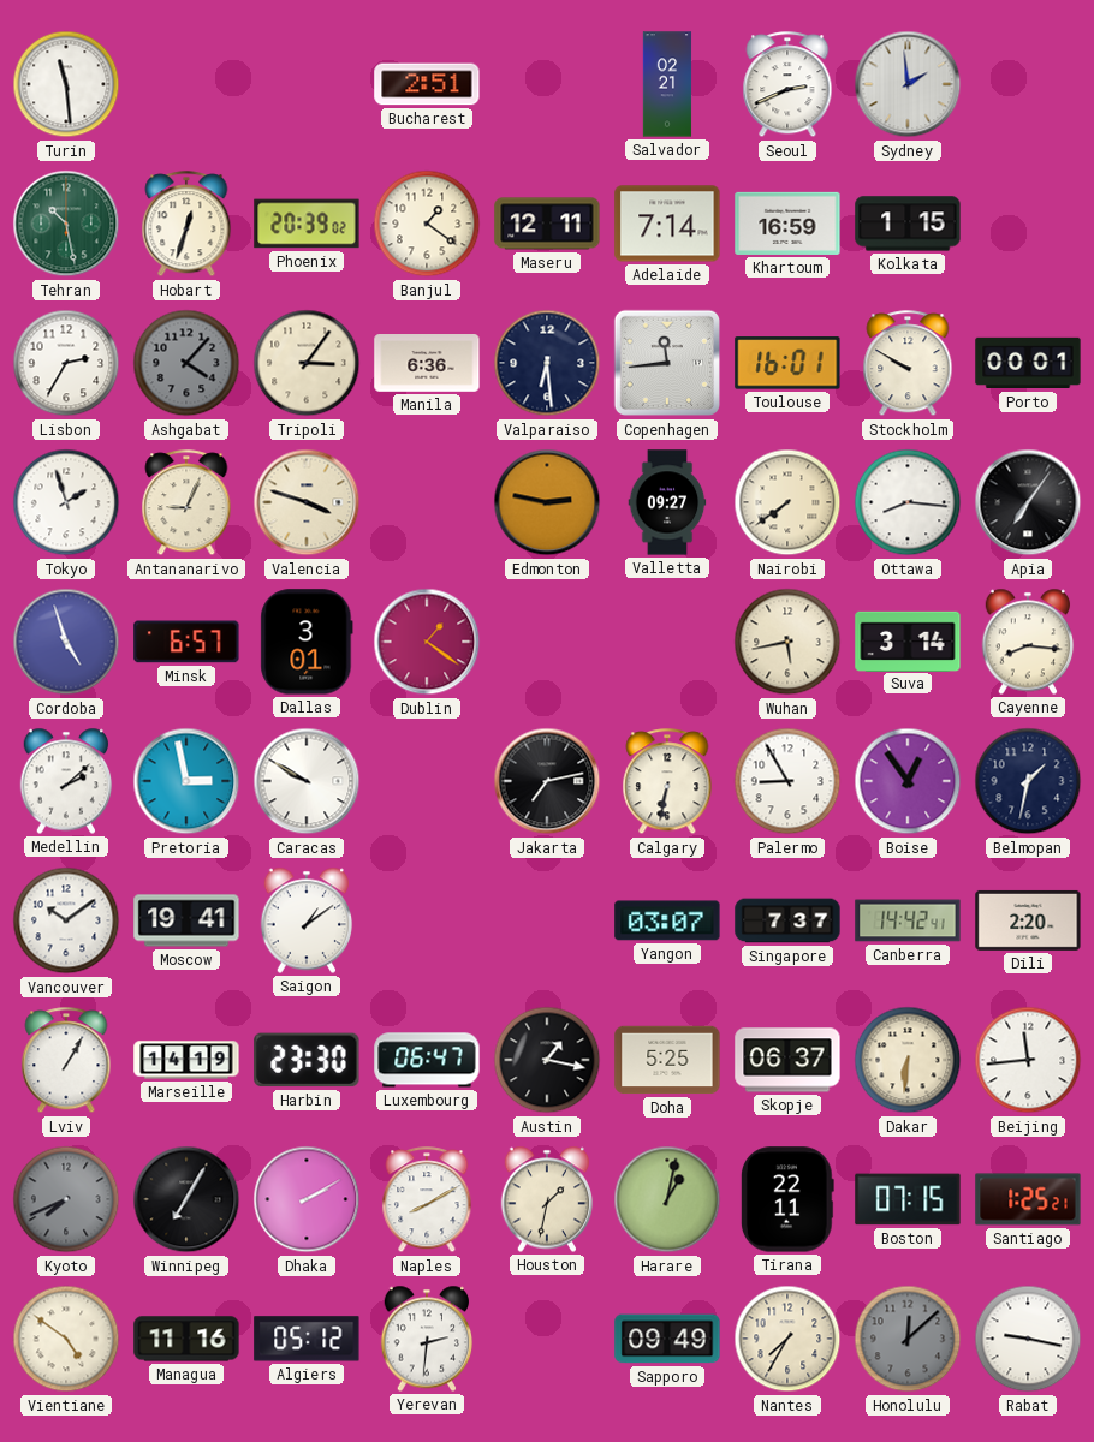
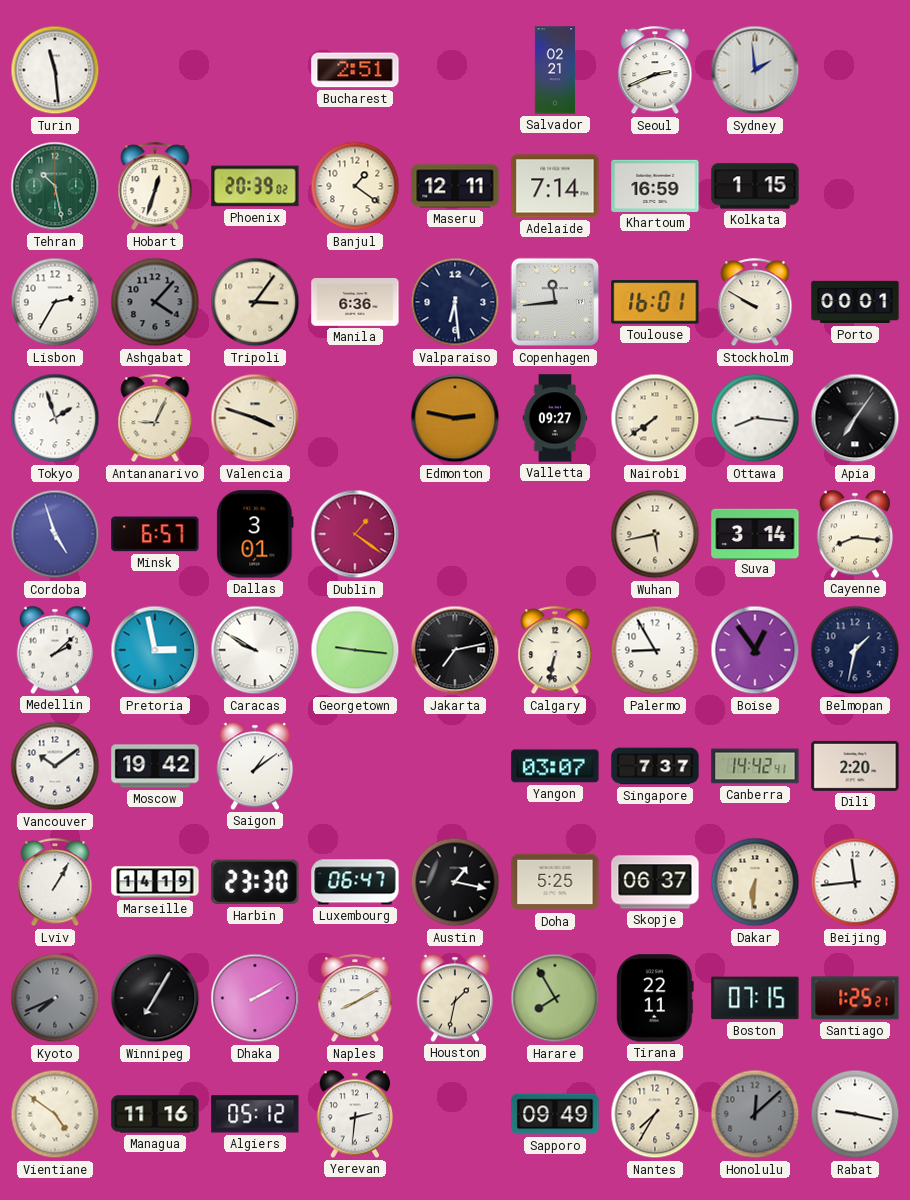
Georgetown: none -> 9:16
Moscow: 19:41 -> 19:42
Harare: 1:02 -> 7:55
